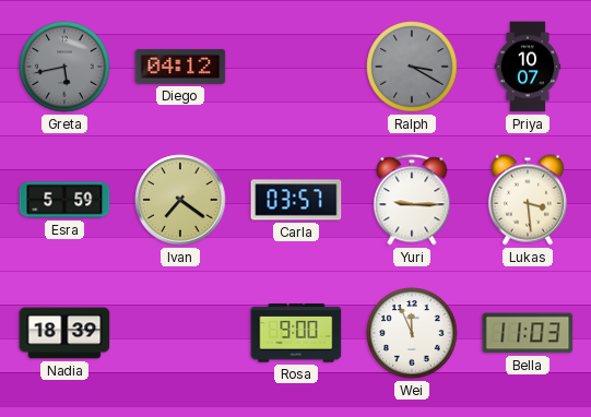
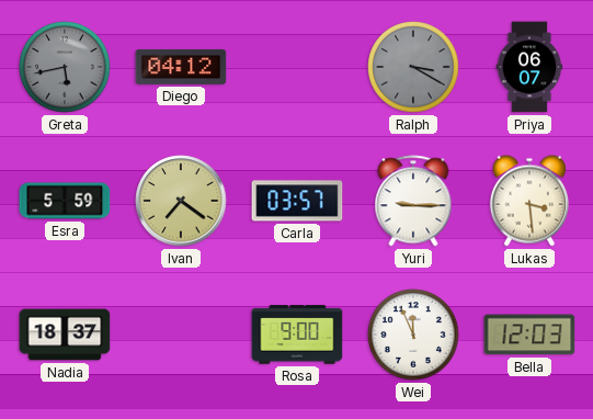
Priya: 10:07 -> 06:07
Nadia: 18:39 -> 18:37
Bella: 11:03 -> 12:03
